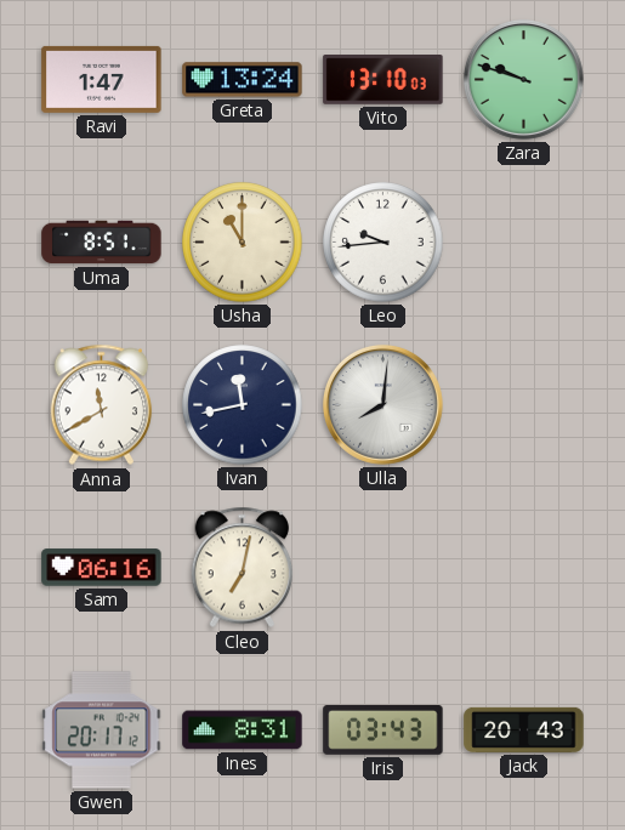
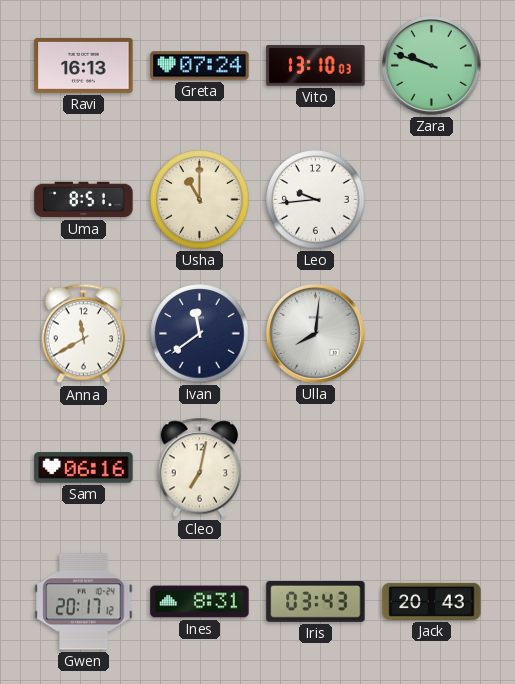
Ravi: 1:47 -> 16:13
Greta: 13:24 -> 07:24
Ivan: 11:43 -> 11:39
